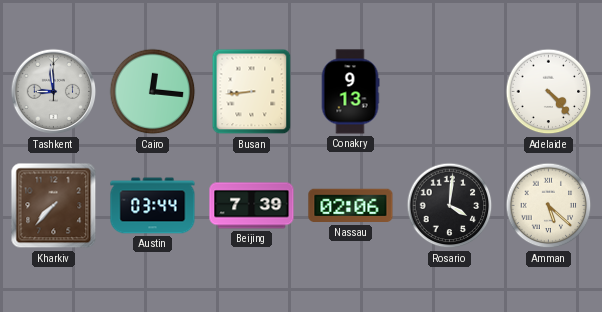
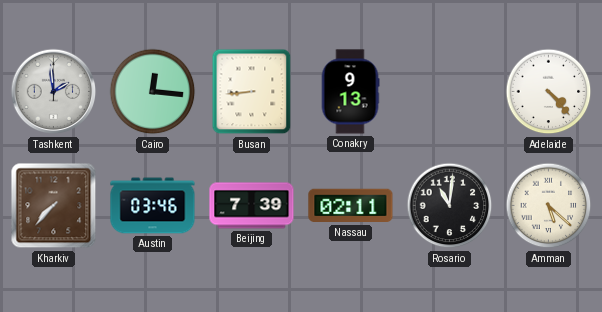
Tashkent: 8:59 -> 1:59
Austin: 03:44 -> 03:46
Nassau: 02:06 -> 02:11
Rosario: 4:01 -> 11:01
